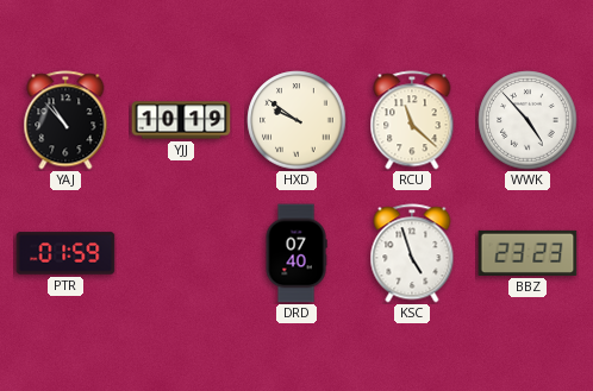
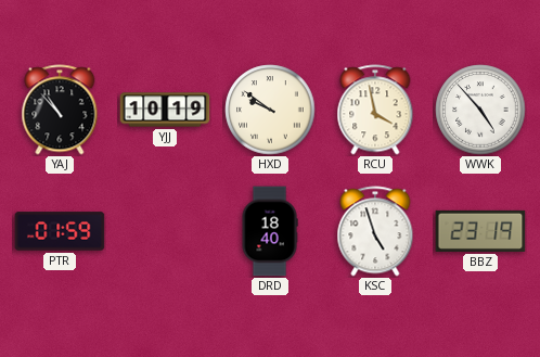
RCU: 11:22 -> 3:58
DRD: 07:40 -> 18:40
BBZ: 23:23 -> 23:19
